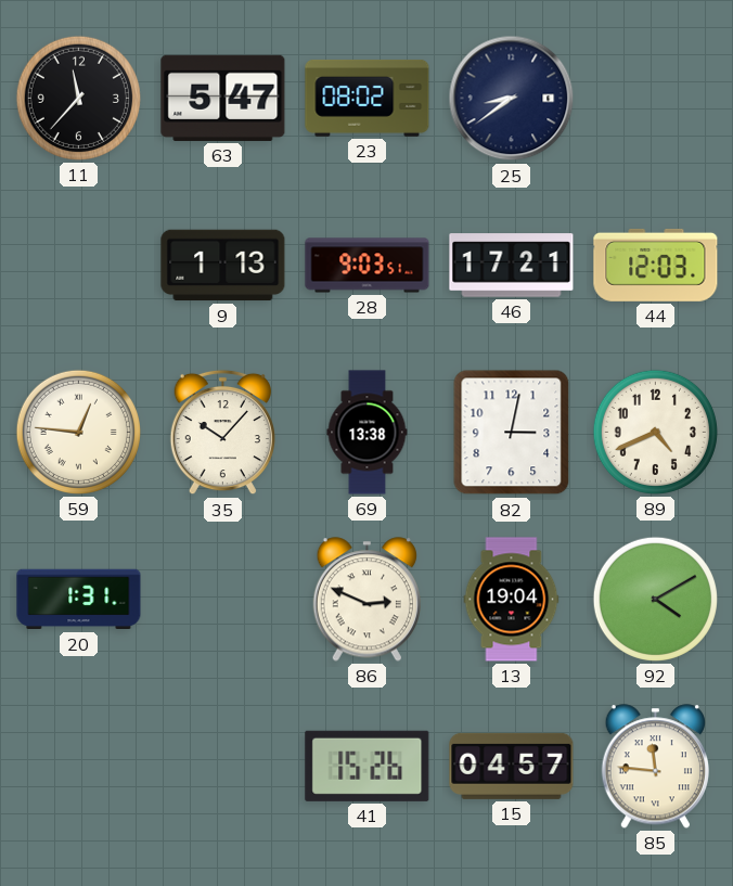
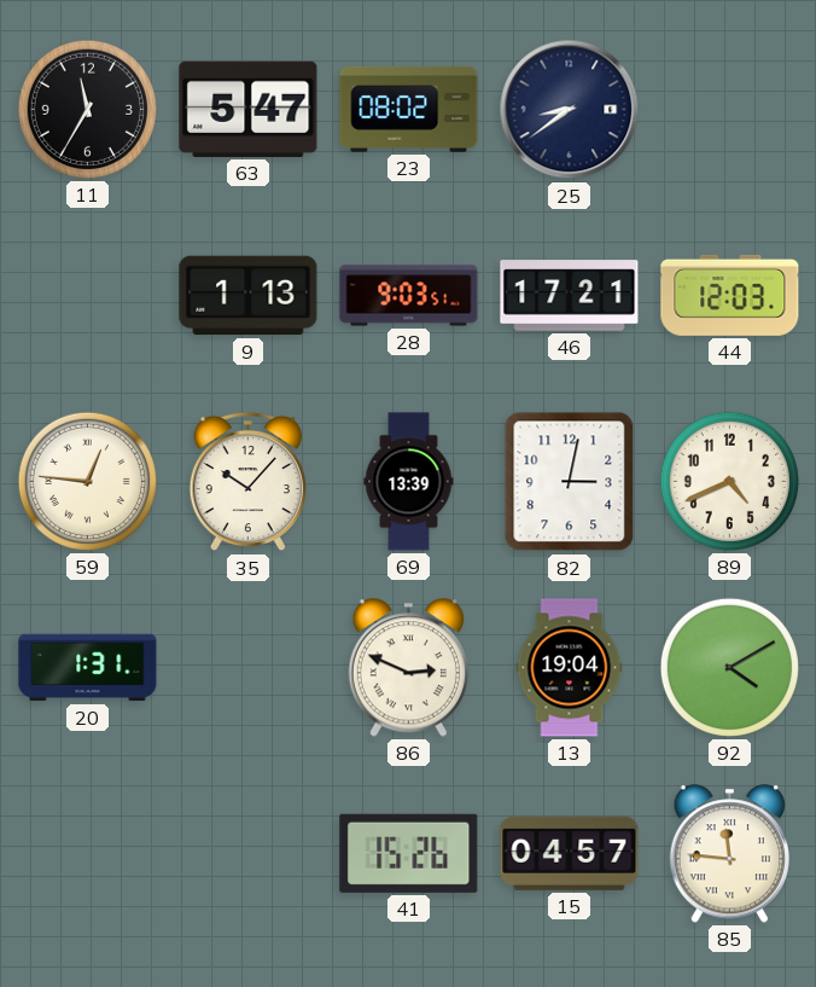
11: 11:37 -> 11:35
69: 13:38 -> 13:39
